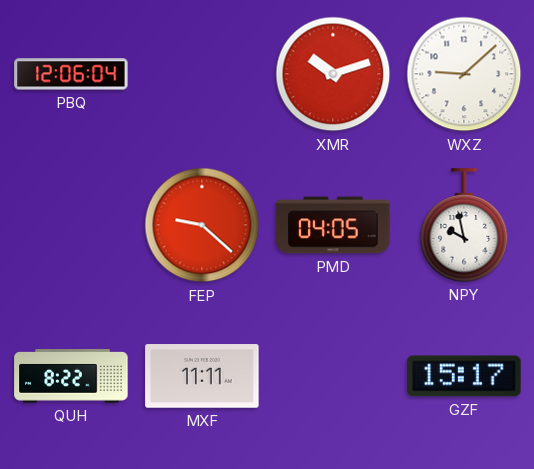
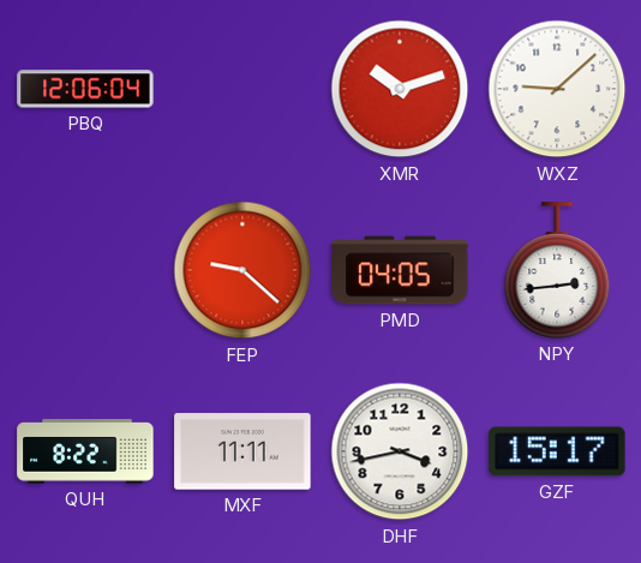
NPY: 9:58 -> 2:44
DHF: none -> 3:43
